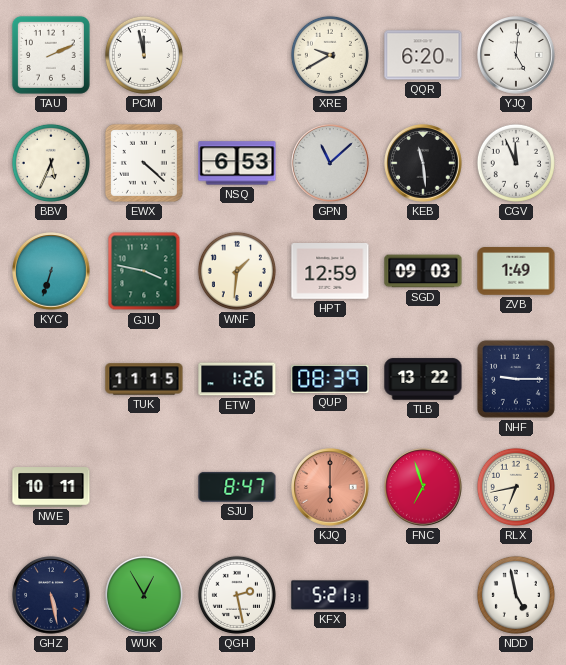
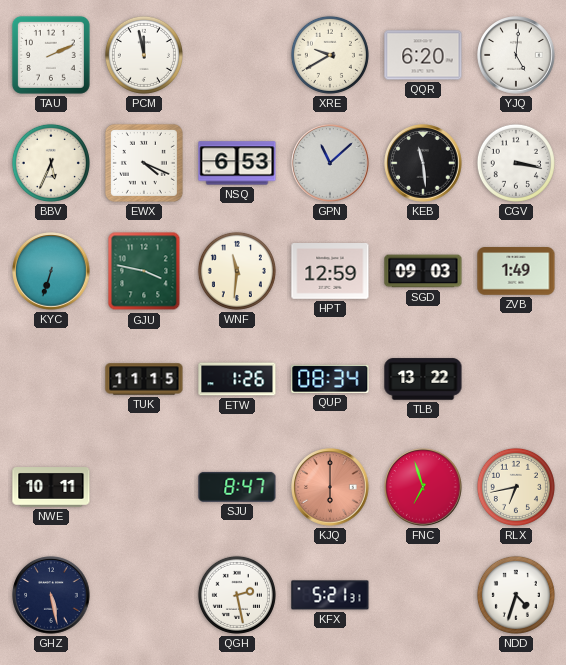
EWX: 4:22 -> 4:19
CGV: 11:56 -> 3:17
WNF: 1:31 -> 11:31
QUP: 08:39 -> 08:34
NHF: 9:15 -> none
WUK: 12:55 -> none
NDD: 4:58 -> 4:33
